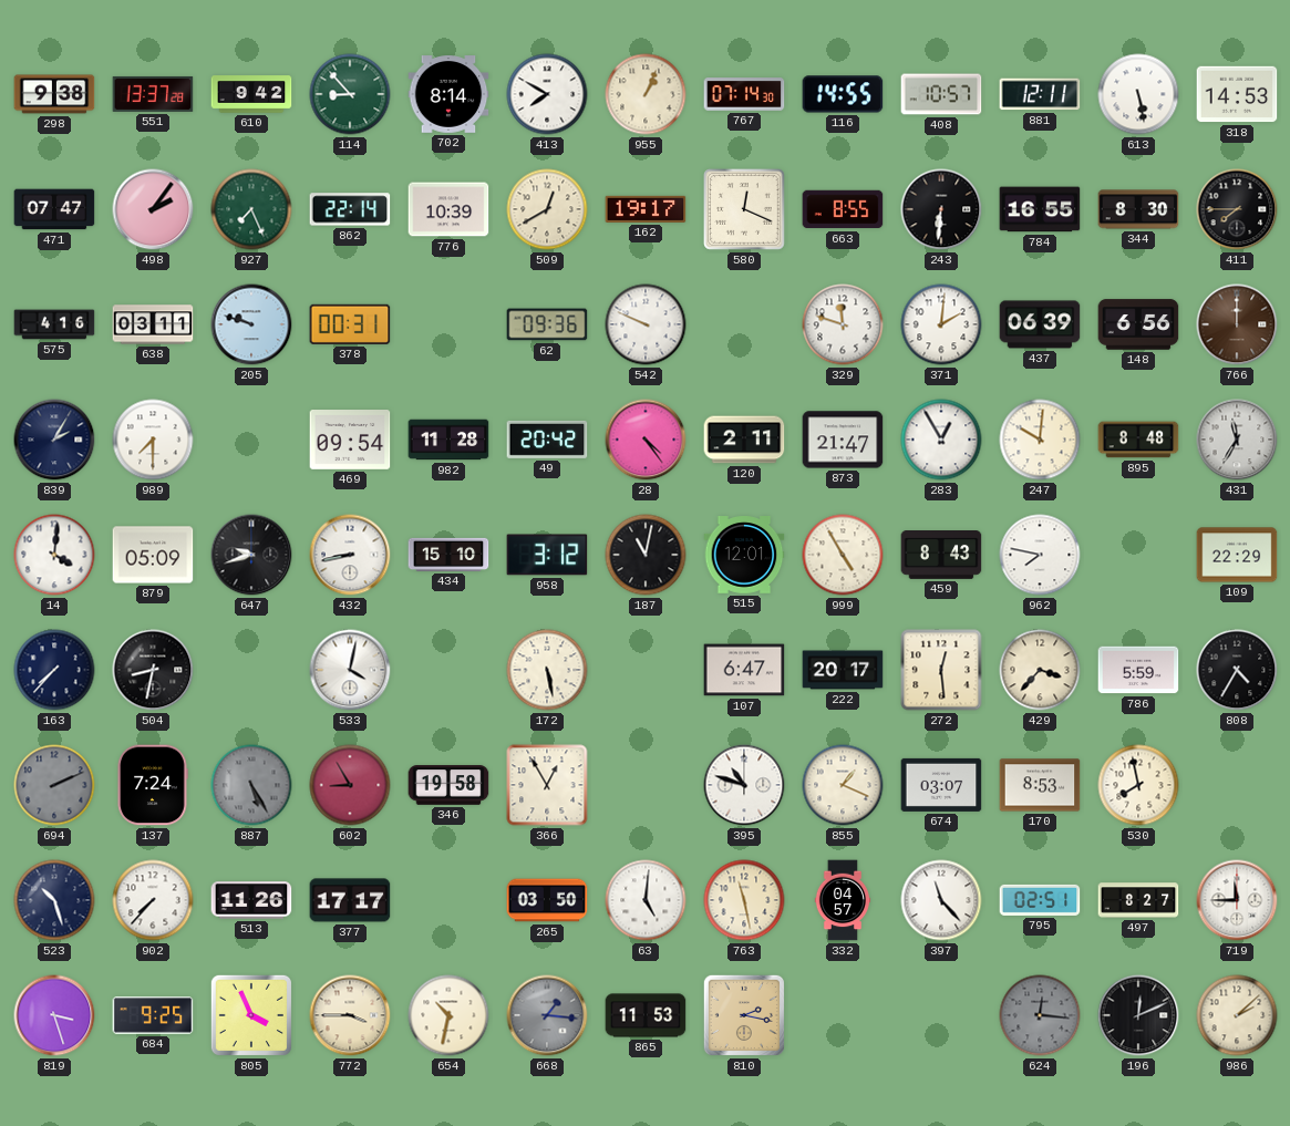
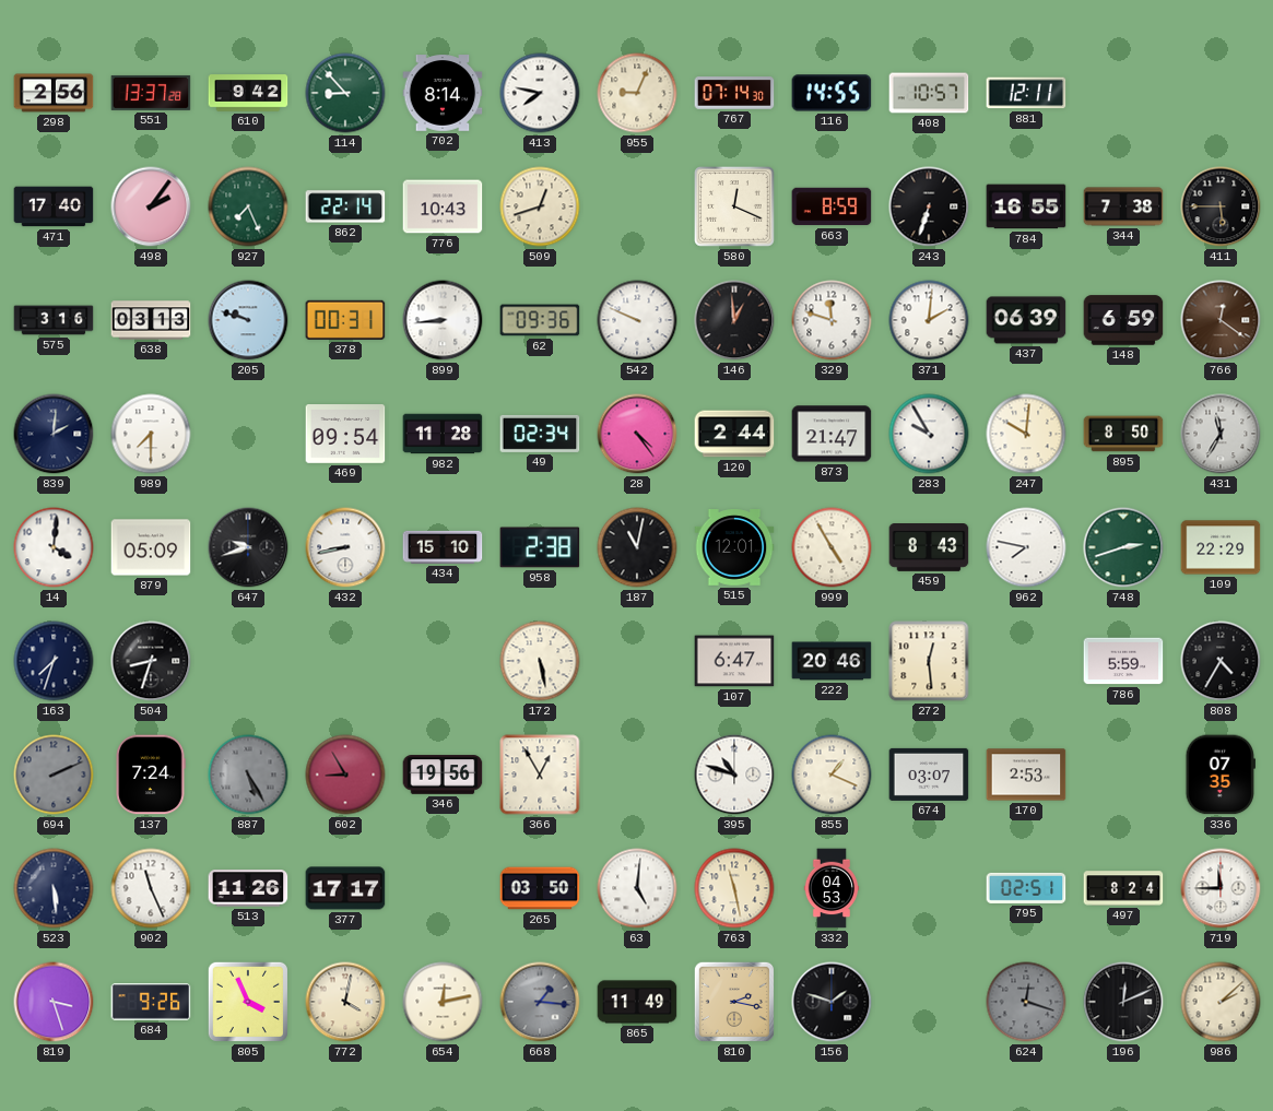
298: 9:38 -> 2:56
413: 7:50 -> 7:47
955: 1:04 -> 9:04
613: 5:28 -> none
318: 14:53 -> none
471: 07:47 -> 17:40
776: 10:39 -> 10:43
509: 12:40 -> 12:42
162: 19:17 -> none
663: 8:55 -> 8:59
243: 6:31 -> 6:33
344: 8:30 -> 7:38
411: 7:45 -> 5:45
575: 4:16 -> 3:16
638: 03:11 -> 03:13
899: none -> 8:44
146: none -> 12:59
148: 6:56 -> 6:59
766: 12:00 -> 12:21
839: 2:05 -> 2:01
49: 20:42 -> 02:34
120: 2:11 -> 2:44
283: 12:55 -> 9:55
895: 8:48 -> 8:50
958: 3:12 -> 2:38
748: none -> 2:42
163: 7:37 -> 7:33
504: 8:32 -> 8:33
533: 4:02 -> none
222: 20:17 -> 20:46
429: 3:37 -> none
346: 19:58 -> 19:56
170: 8:53 -> 2:53
530: 7:58 -> none
336: none -> 07:35
523: 10:27 -> 5:29
902: 7:37 -> 11:26
332: 04:57 -> 04:53
397: 11:23 -> none
497: 8:27 -> 8:24
684: 9:25 -> 9:26
772: 3:45 -> 4:02
654: 10:32 -> 12:13
865: 11:53 -> 11:49
156: none -> 1:48
624: 12:16 -> 12:18
